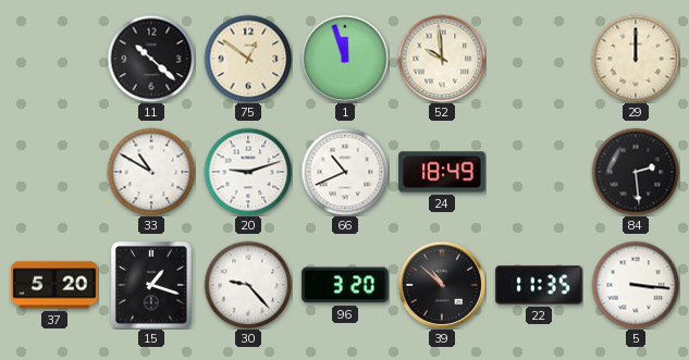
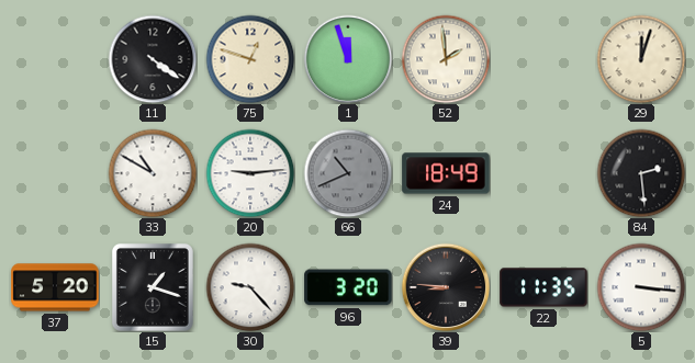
11: 10:22 -> 4:21
75: 12:51 -> 12:48
52: 9:59 -> 1:59
29: 12:00 -> 12:03
20: 9:12 -> 9:14
66 dial: white -> grey
39: 10:52 -> 8:46
